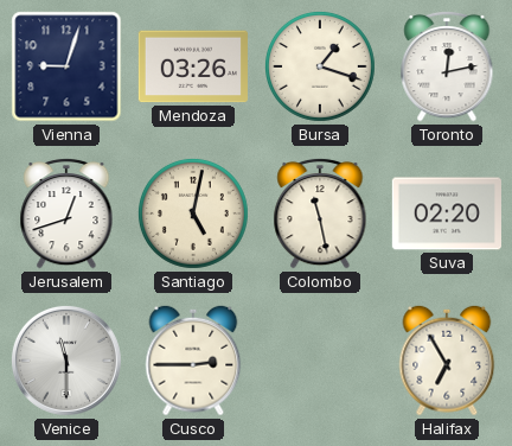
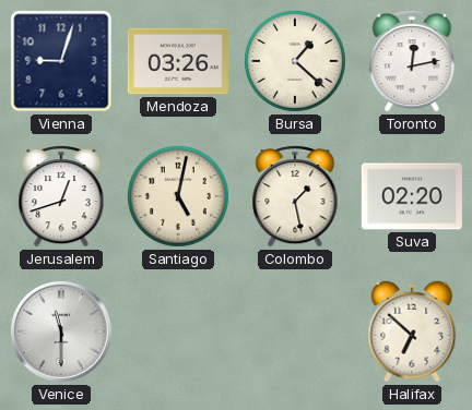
Bursa: 1:18 -> 1:22
Colombo: 11:28 -> 1:28
Cusco: 2:45 -> none
Halifax: 6:55 -> 6:52
